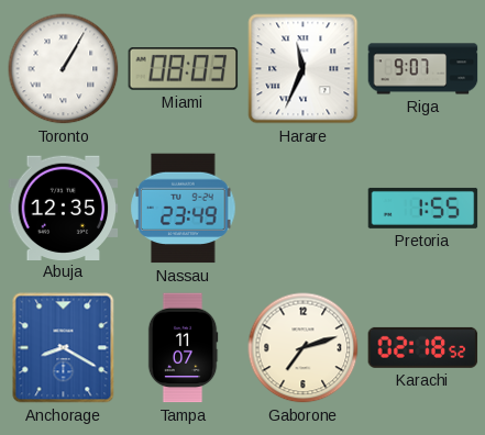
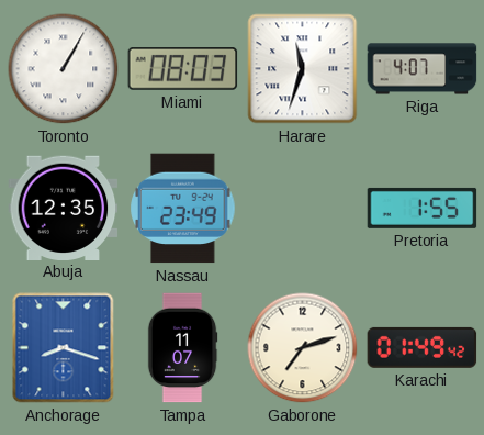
Harare: 11:34 -> 11:33
Riga: 9:07 -> 4:07
Anchorage: 8:20 -> 8:18
Karachi: 02:18 -> 01:49
